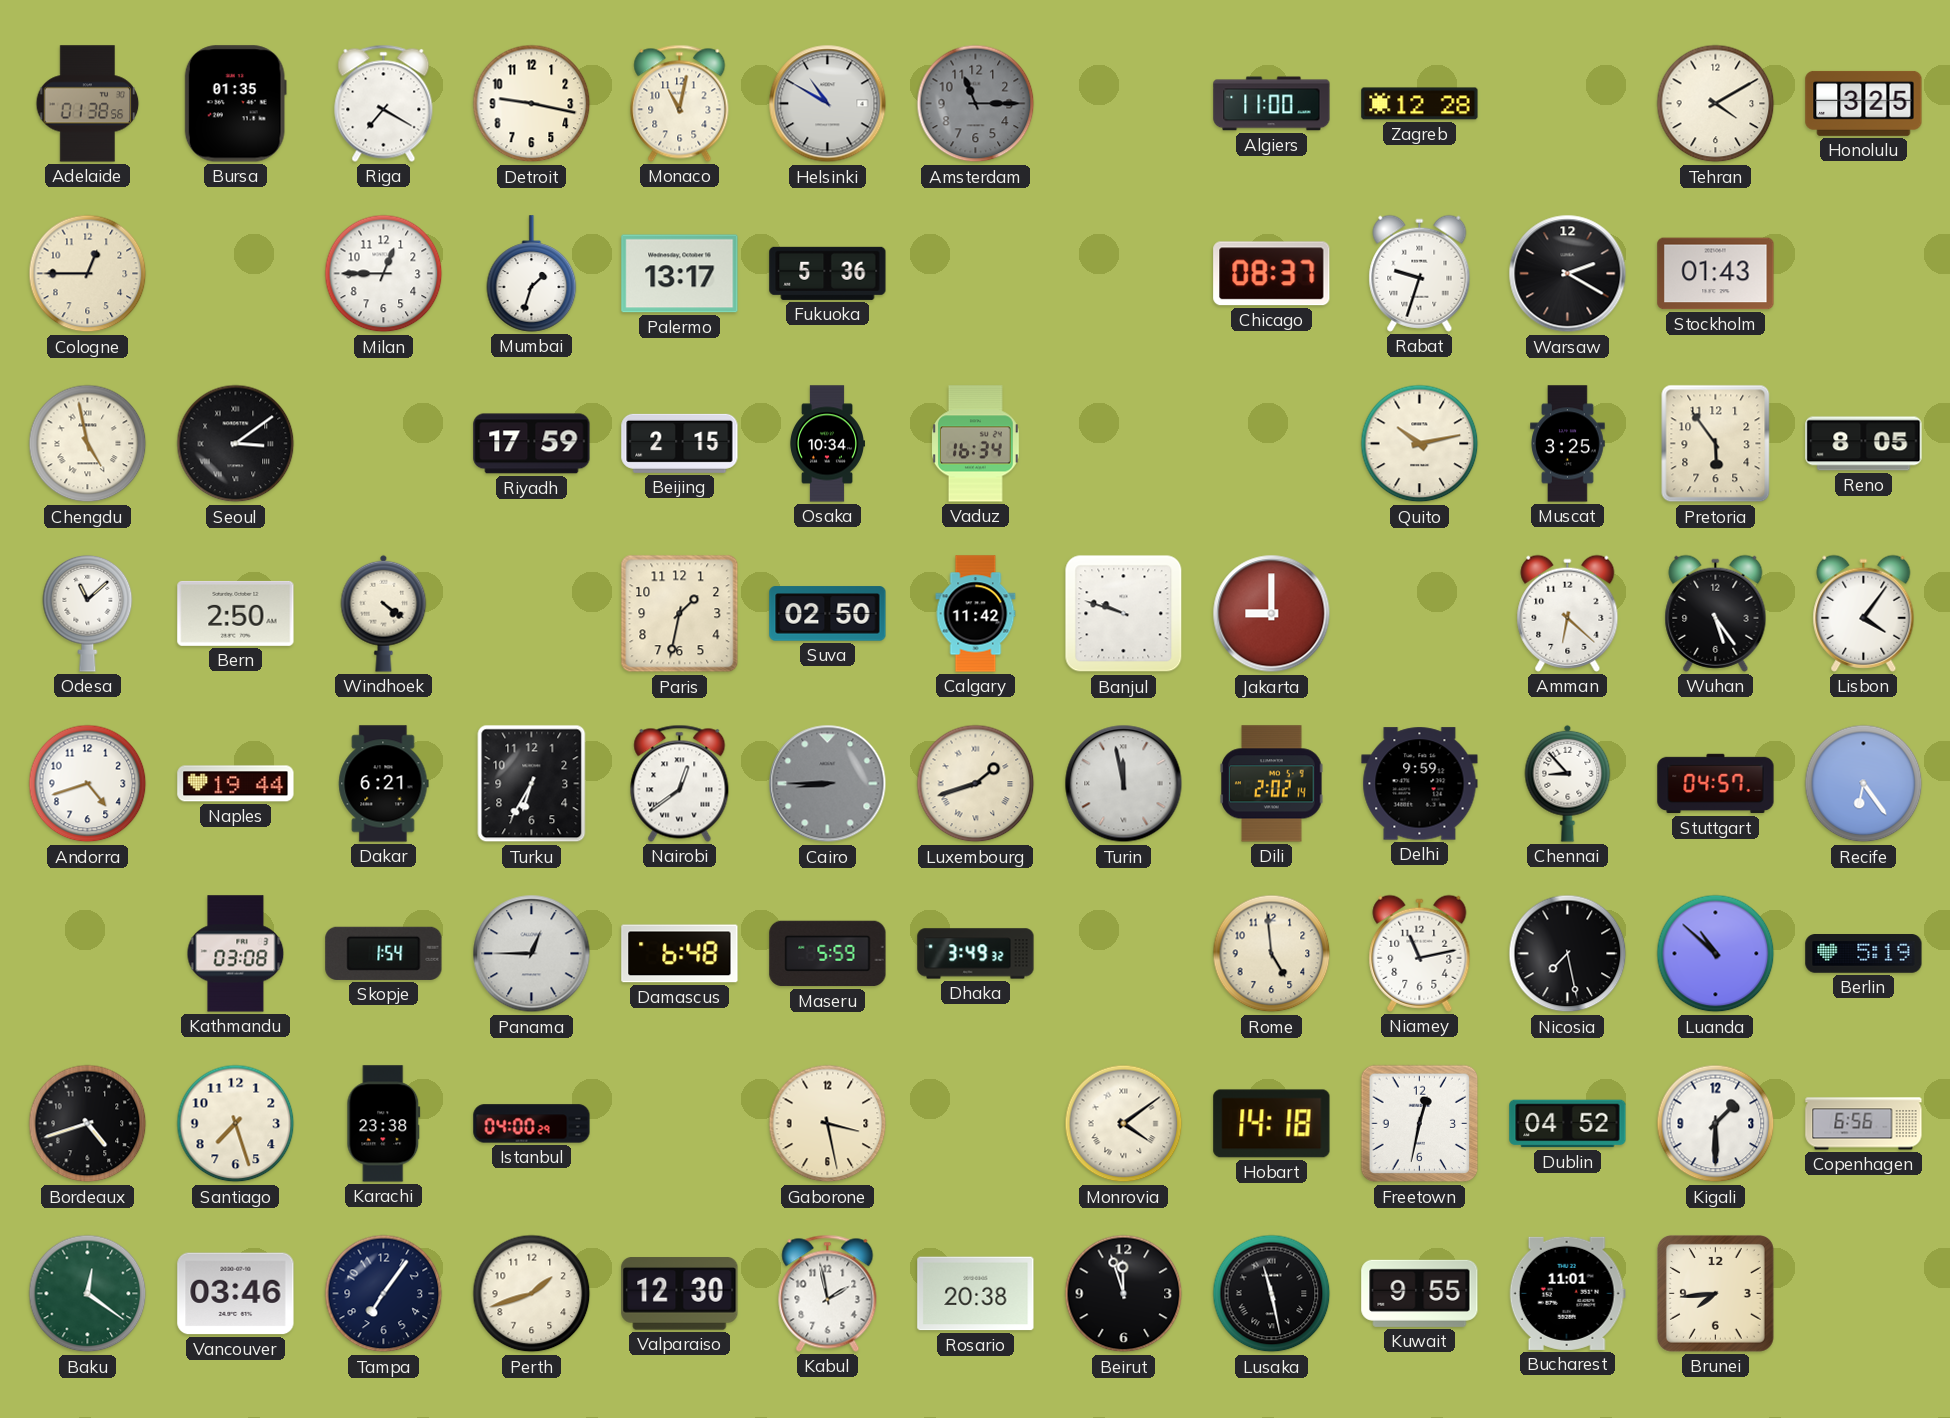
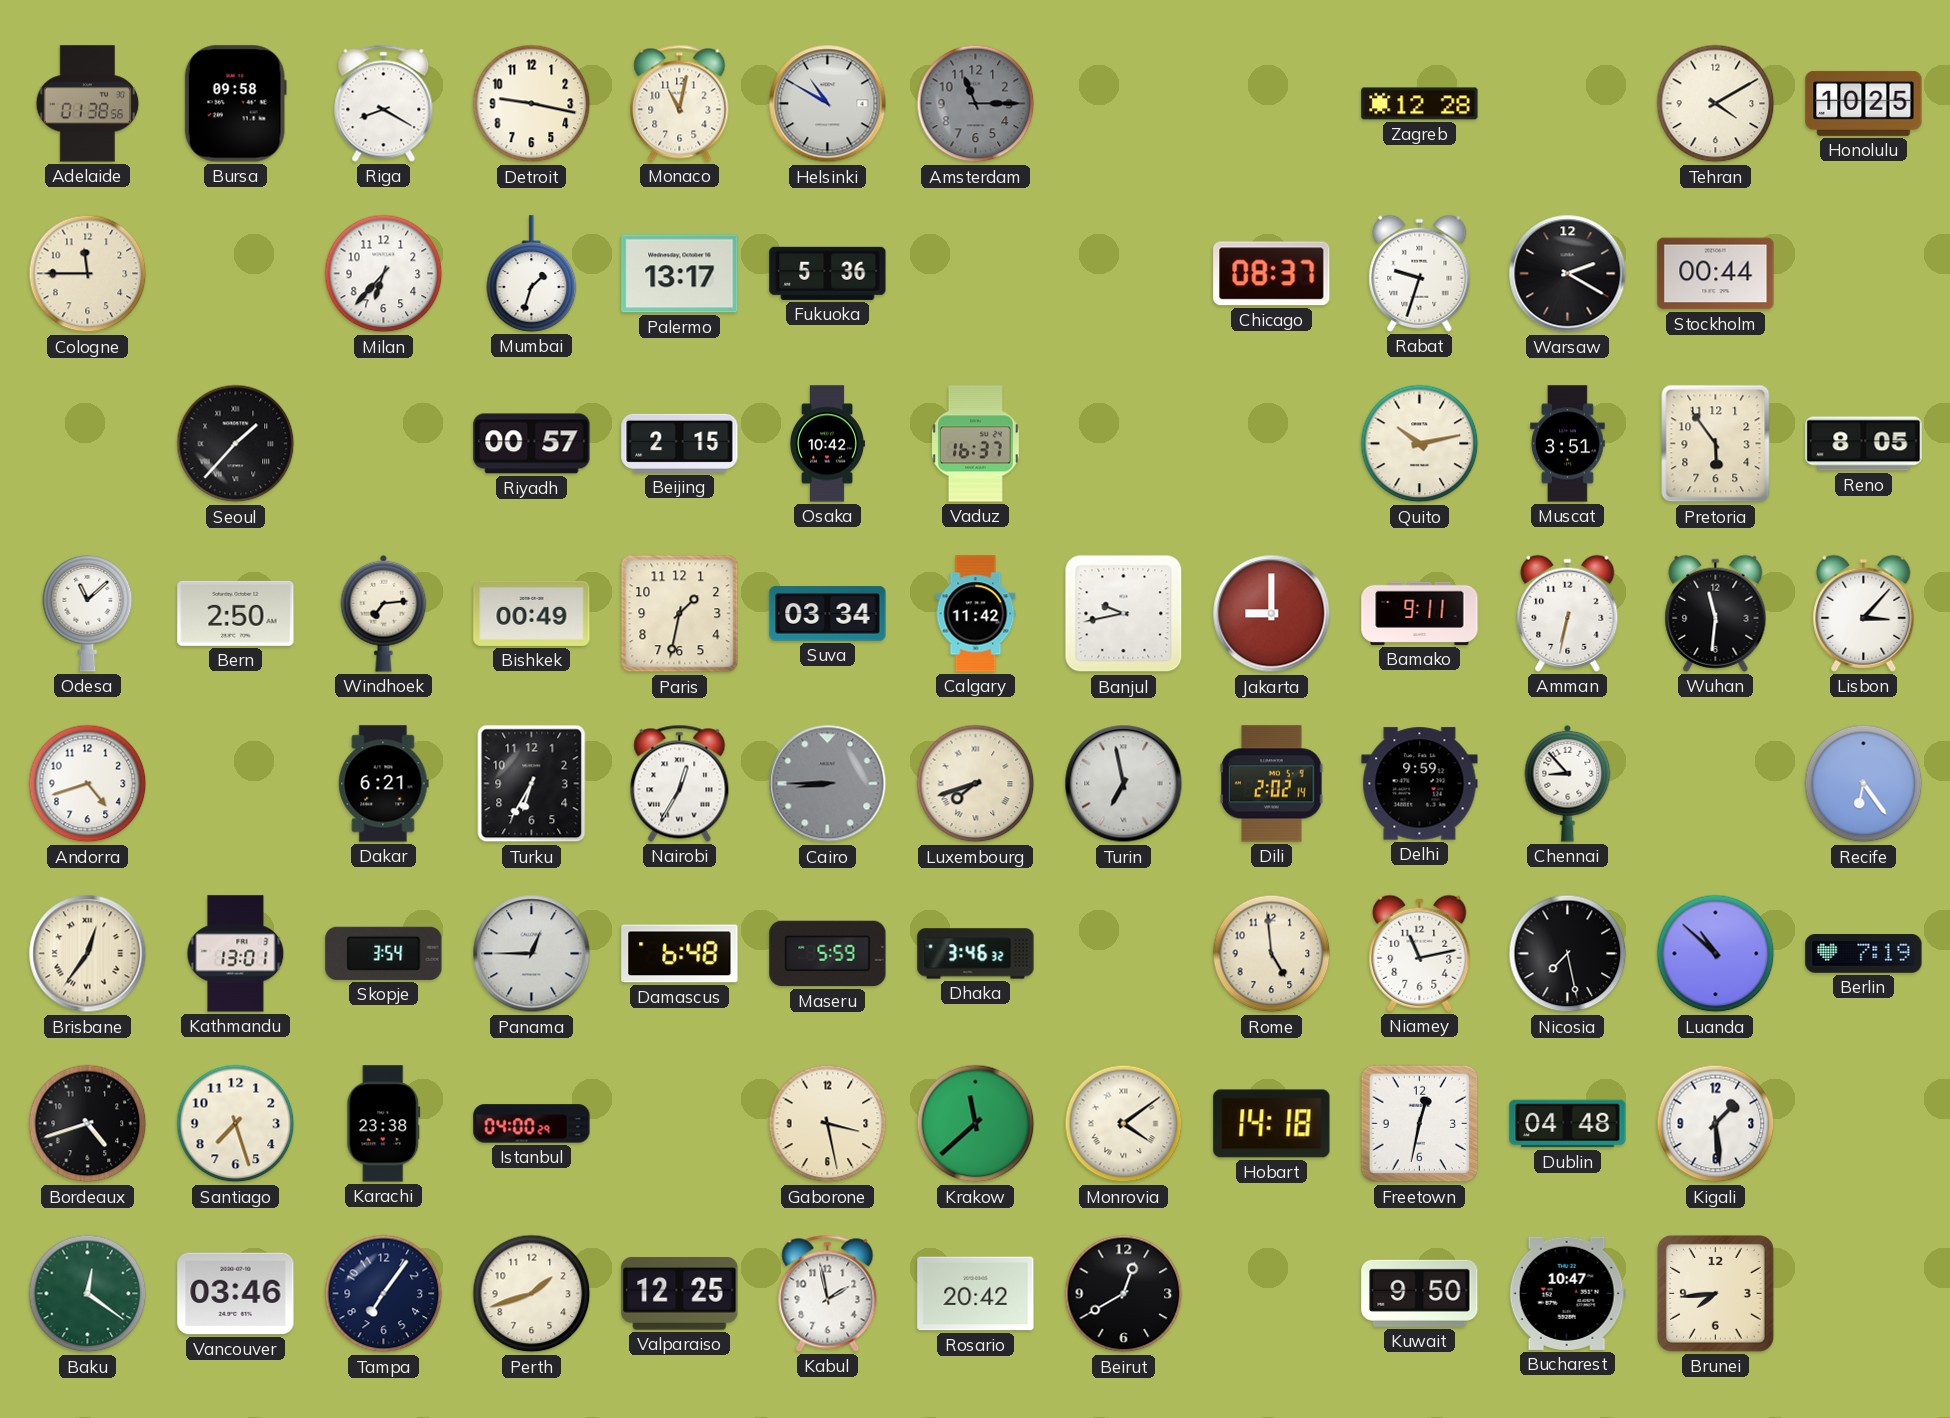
Bursa: 01:35 -> 09:58
Riga: 7:20 -> 8:20
Algiers: 11:00 -> none
Honolulu: 3:25 -> 10:25
Cologne: 12:45 -> 11:45
Milan: 12:45 -> 6:37
Stockholm: 01:43 -> 00:44
Chengdu: 4:58 -> none
Seoul: 3:09 -> 1:37
Riyadh: 17:59 -> 00:57
Osaka: 10:34 -> 10:42
Vaduz: 16:34 -> 16:37
Muscat: 3:25 -> 3:51
Windhoek: 4:21 -> 7:14
Bishkek: none -> 00:49
Suva: 02:50 -> 03:34
Banjul: 9:48 -> 9:43
Bamako: none -> 9:11
Amman: 6:22 -> 6:32
Wuhan: 5:24 -> 11:31
Lisbon: 4:06 -> 3:07
Naples: 19:44 -> none
Nairobi: 12:39 -> 12:35
Luxembourg: 1:42 -> 7:42
Turin: 11:58 -> 6:58
Stuttgart: 04:57 -> none
Brisbane: none -> 12:36
Kathmandu: 03:08 -> 13:01
Skopje: 1:54 -> 3:54
Dhaka: 3:49 -> 3:46
Berlin: 5:19 -> 7:19
Krakow: none -> 11:38
Dublin: 04:52 -> 04:48
Kigali: 1:30 -> 1:29
Copenhagen: 6:56 -> none
Valparaiso: 12:30 -> 12:25
Rosario: 20:38 -> 20:42
Beirut: 11:57 -> 12:40
Lusaka: 11:28 -> none
Kuwait: 9:55 -> 9:50
Bucharest: 11:01 -> 10:47
